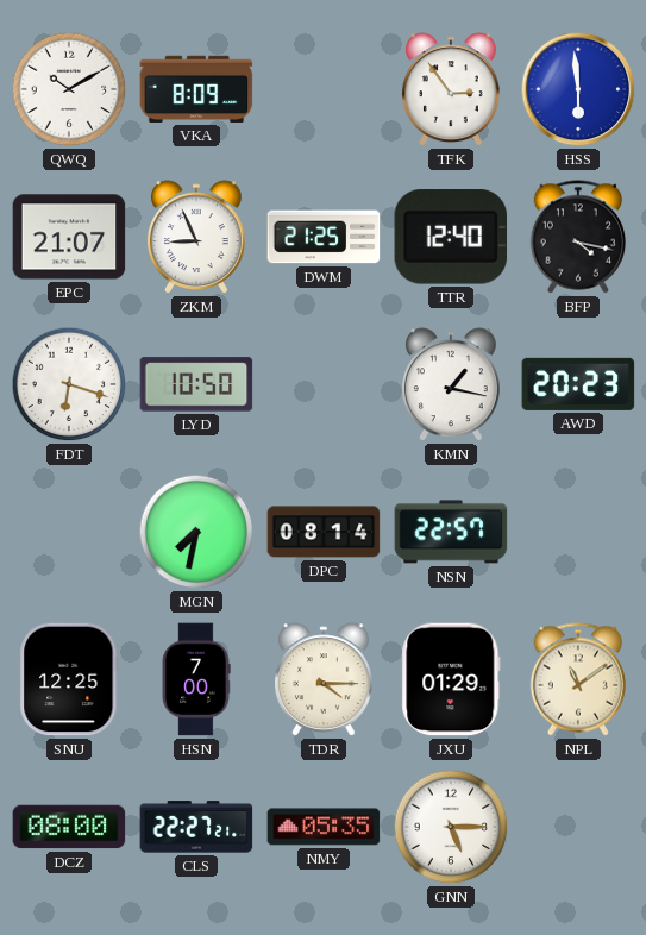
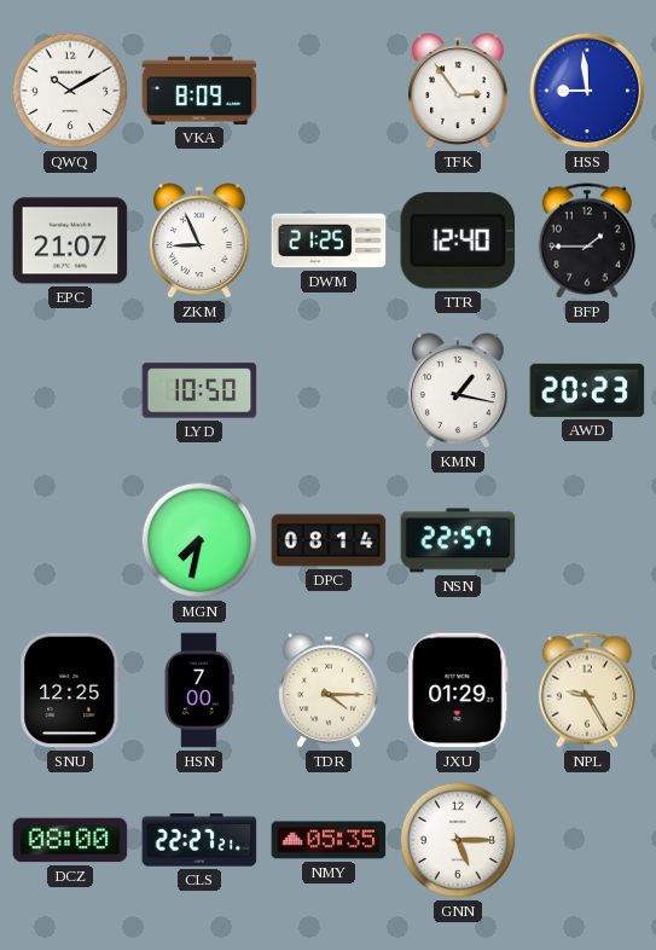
HSS: 5:59 -> 8:59
BFP: 4:17 -> 1:45
FDT: 6:18 -> none
NPL: 11:09 -> 9:25
